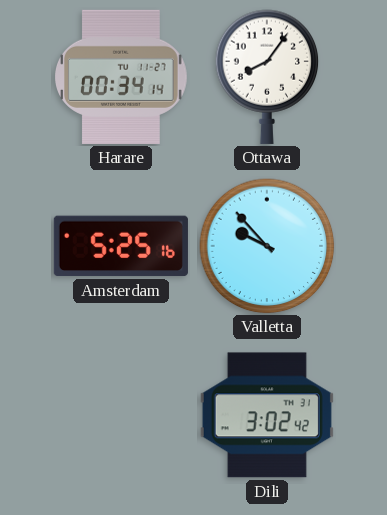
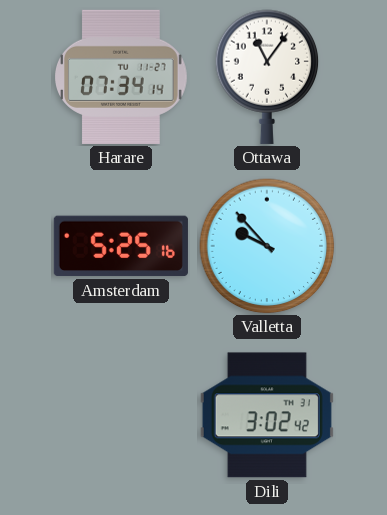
Harare: 00:34 -> 07:34
Ottawa: 8:06 -> 11:06
